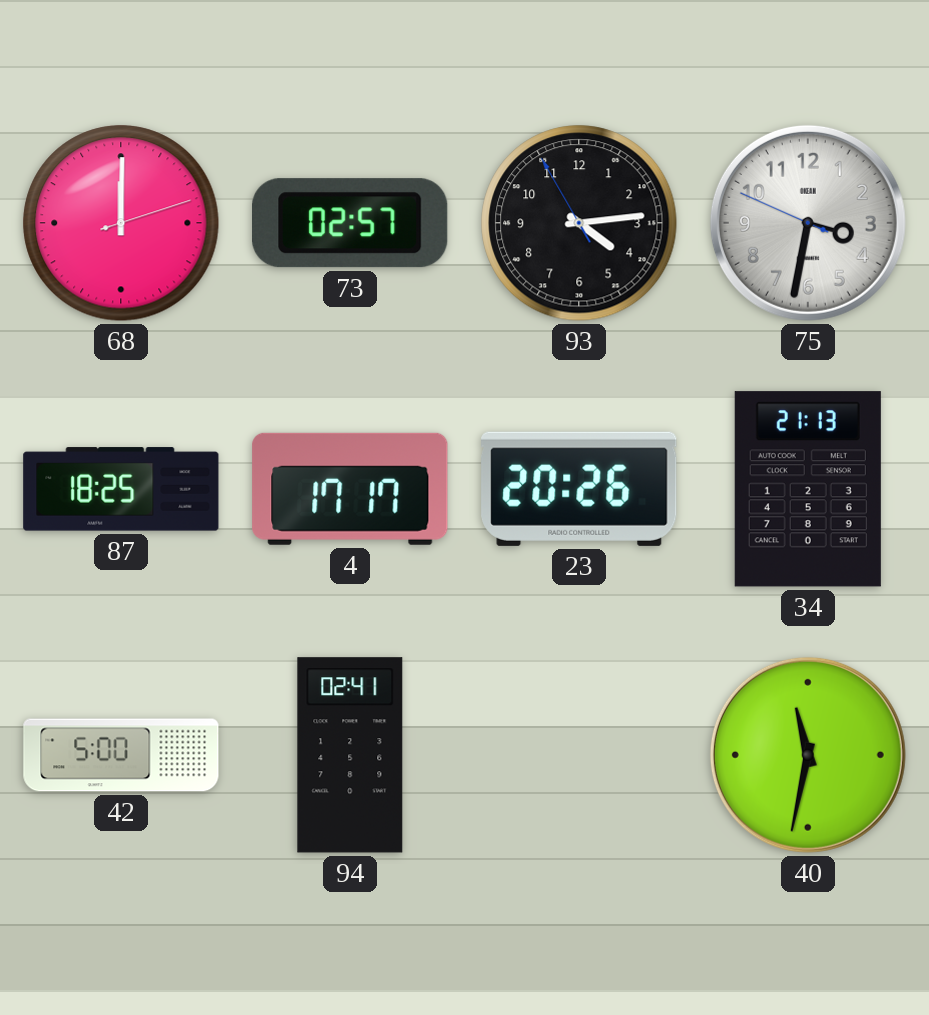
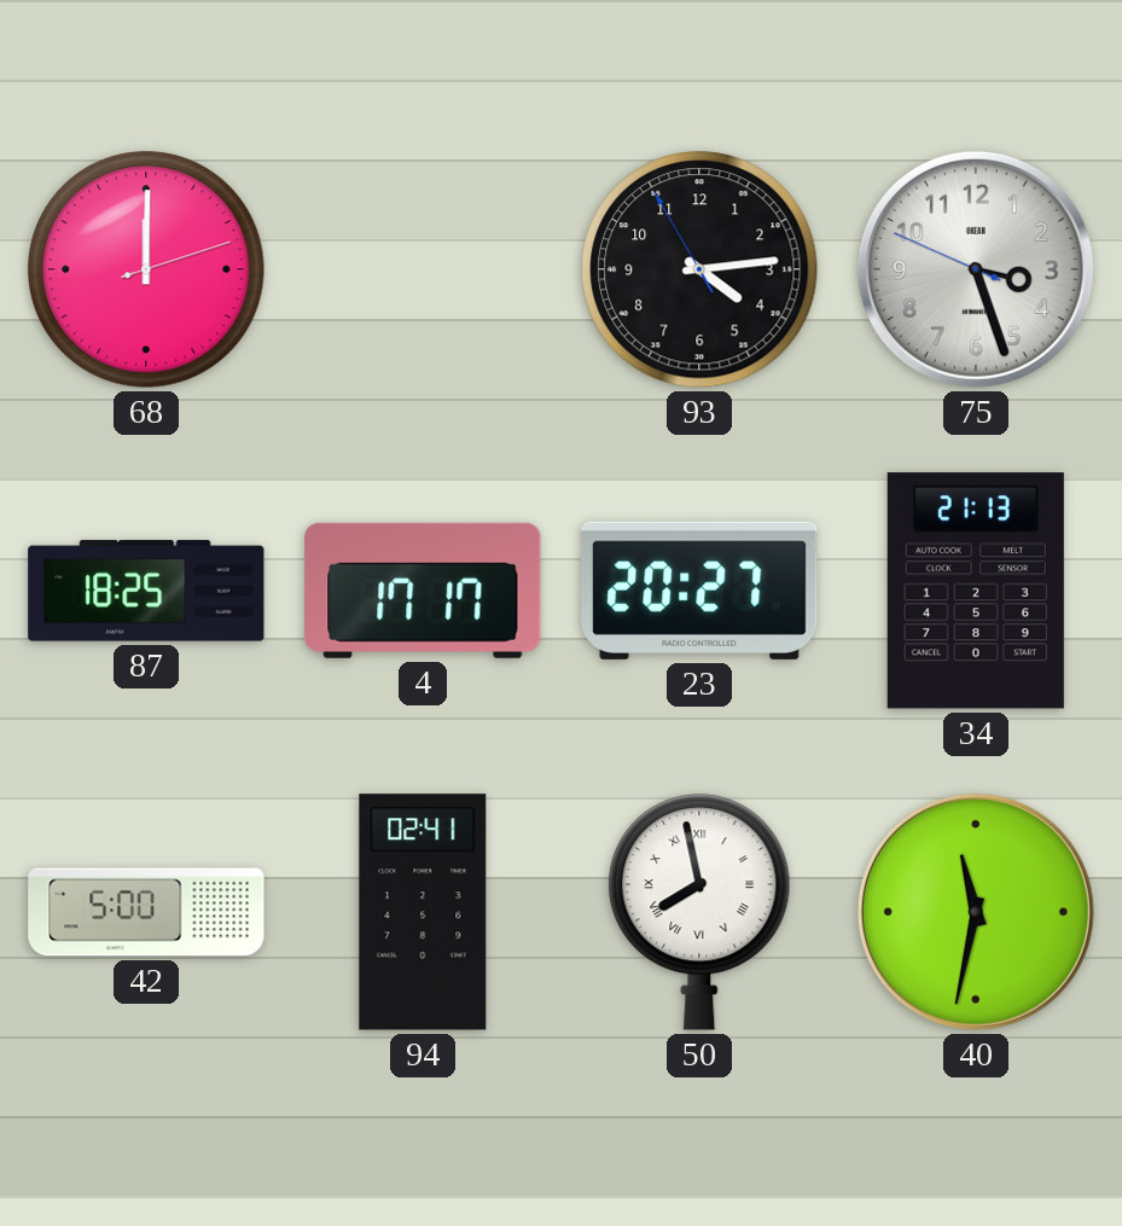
73: 02:57 -> none
75: 3:31 -> 3:26
23: 20:26 -> 20:27
50: none -> 7:58
